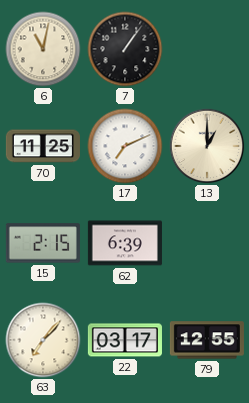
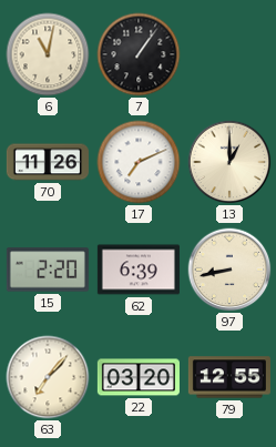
70: 11:25 -> 11:26
15: 2:15 -> 2:20
97: none -> 8:43
22: 03:17 -> 03:20
